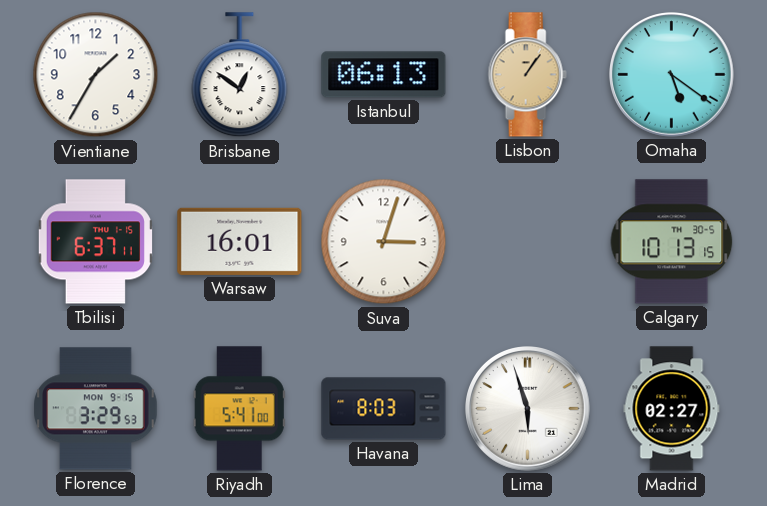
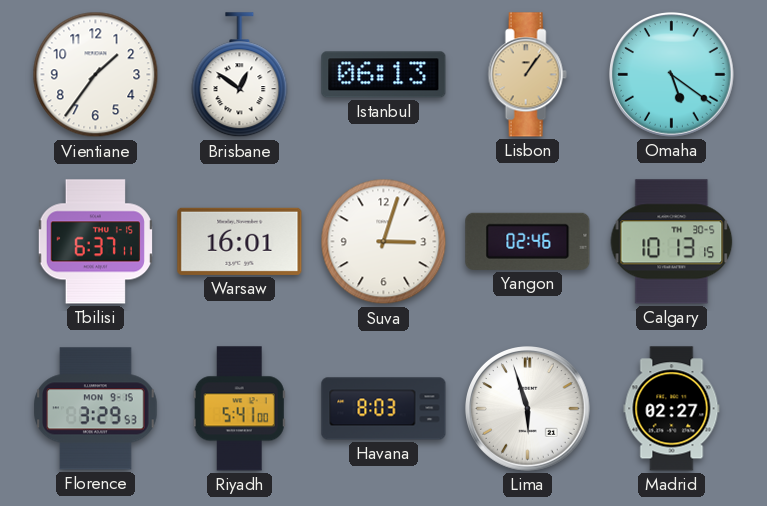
Vientiane: 1:35 -> 1:36
Yangon: none -> 02:46
